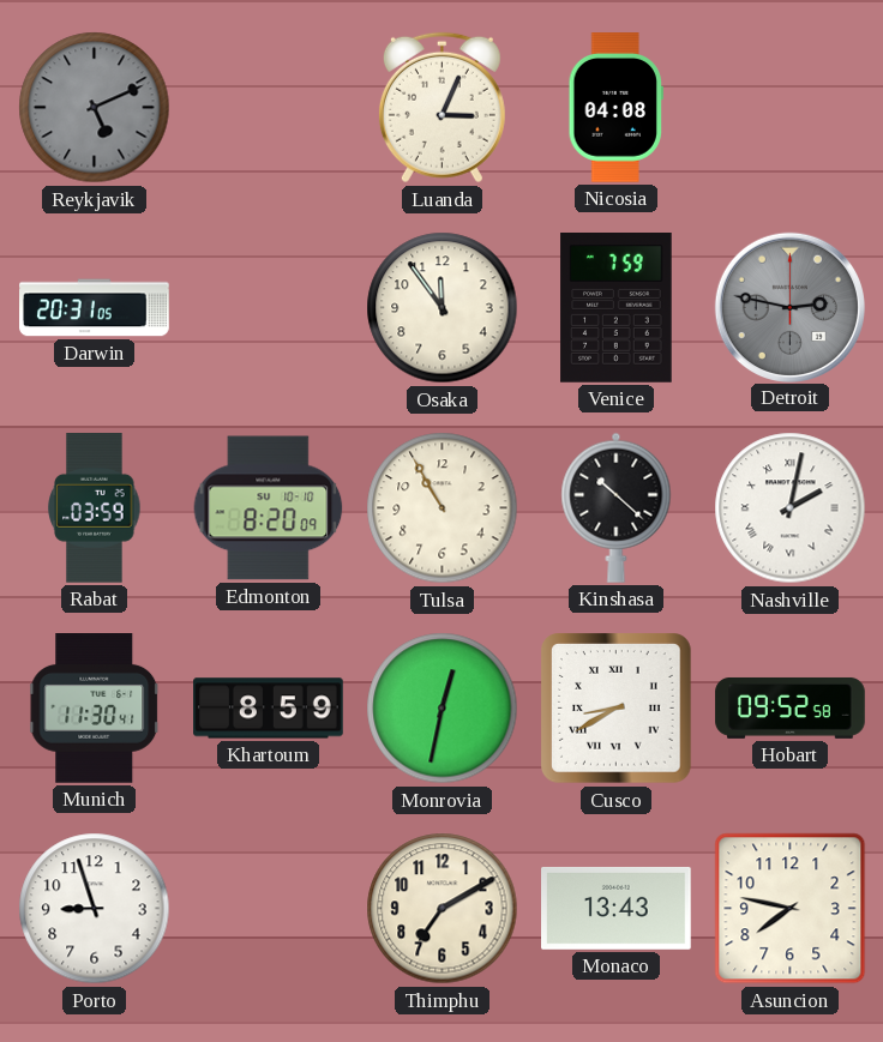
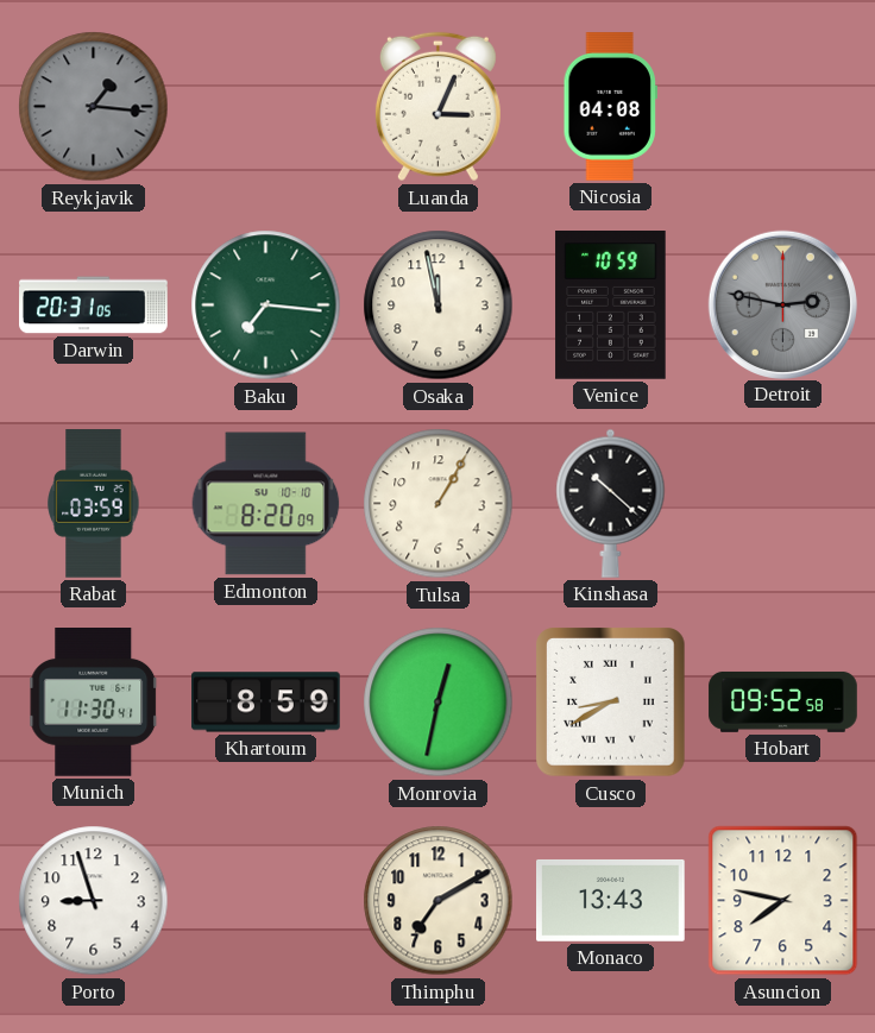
Reykjavik: 5:11 -> 1:16
Baku: none -> 7:16
Osaka: 11:54 -> 11:58
Venice: 7:59 -> 10:59
Tulsa: 10:55 -> 1:05
Nashville: 2:02 -> none
